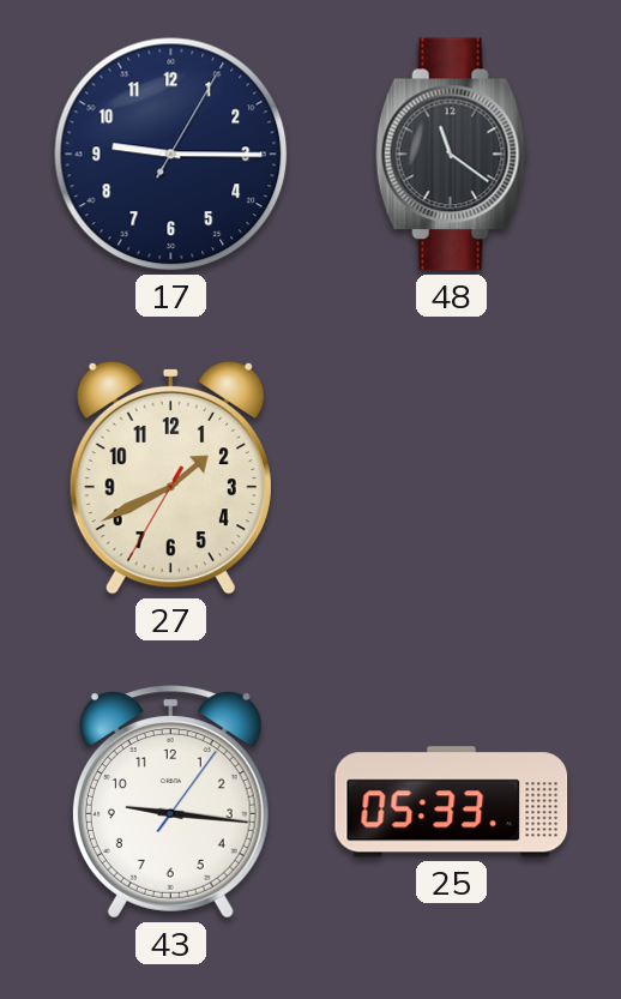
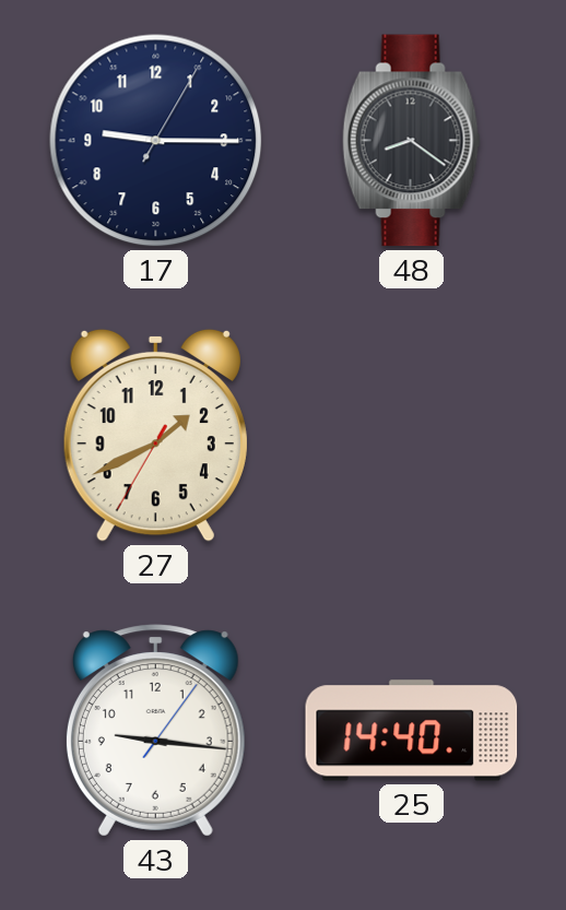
48: 11:21 -> 8:21
25: 05:33 -> 14:40
